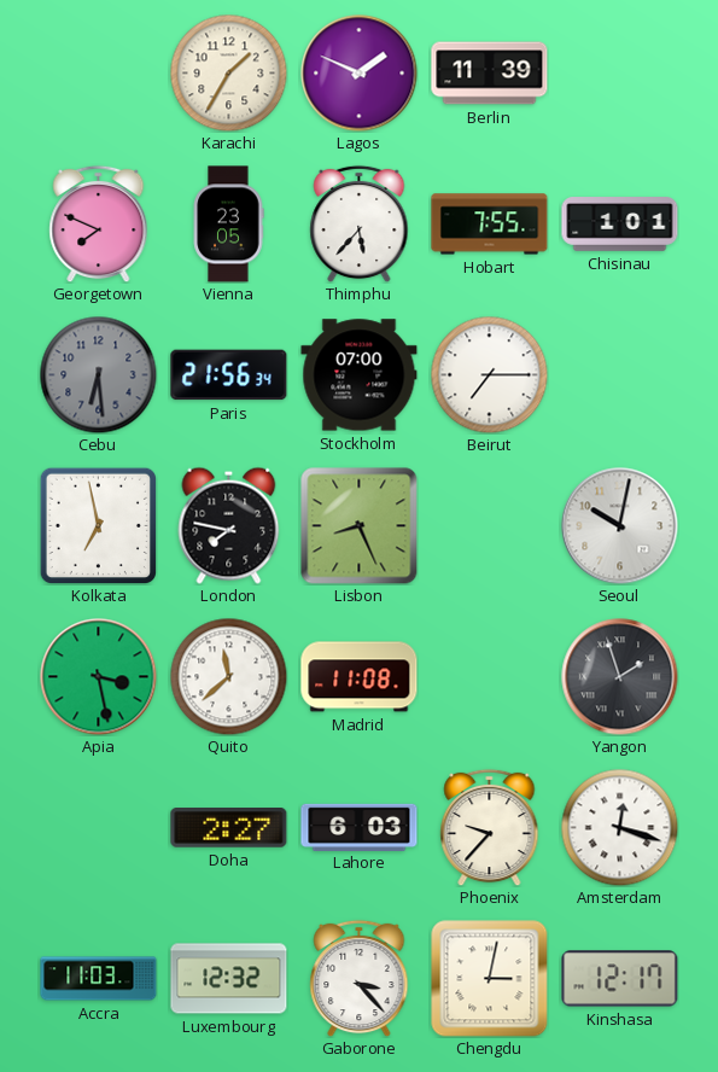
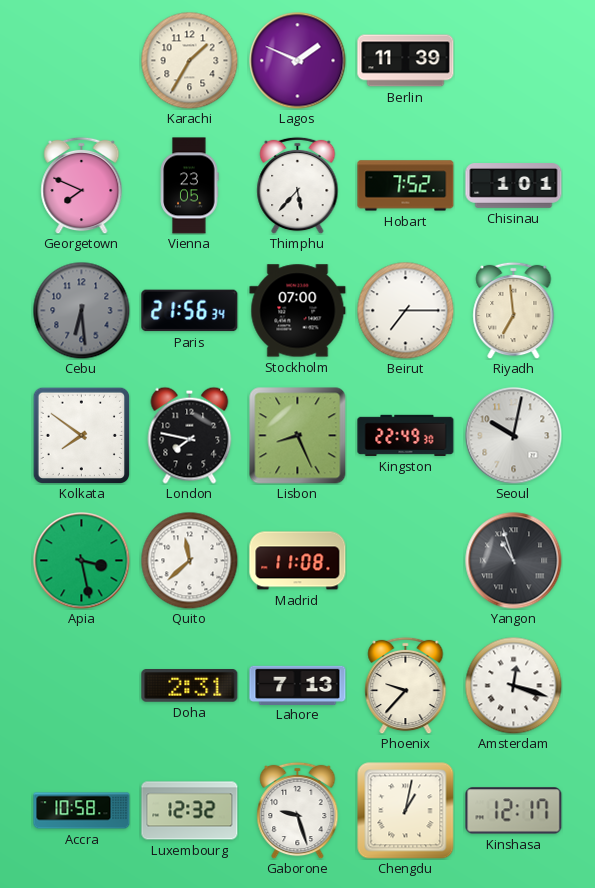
Hobart: 7:55 -> 7:52
Riyadh: none -> 6:59
Kolkata: 6:58 -> 7:51
Kingston: none -> 22:49
Yangon: 1:57 -> 10:57
Doha: 2:27 -> 2:31
Lahore: 6:03 -> 7:13
Accra: 11:03 -> 10:58
Gaborone: 3:23 -> 9:27
Chengdu: 3:02 -> 1:02
